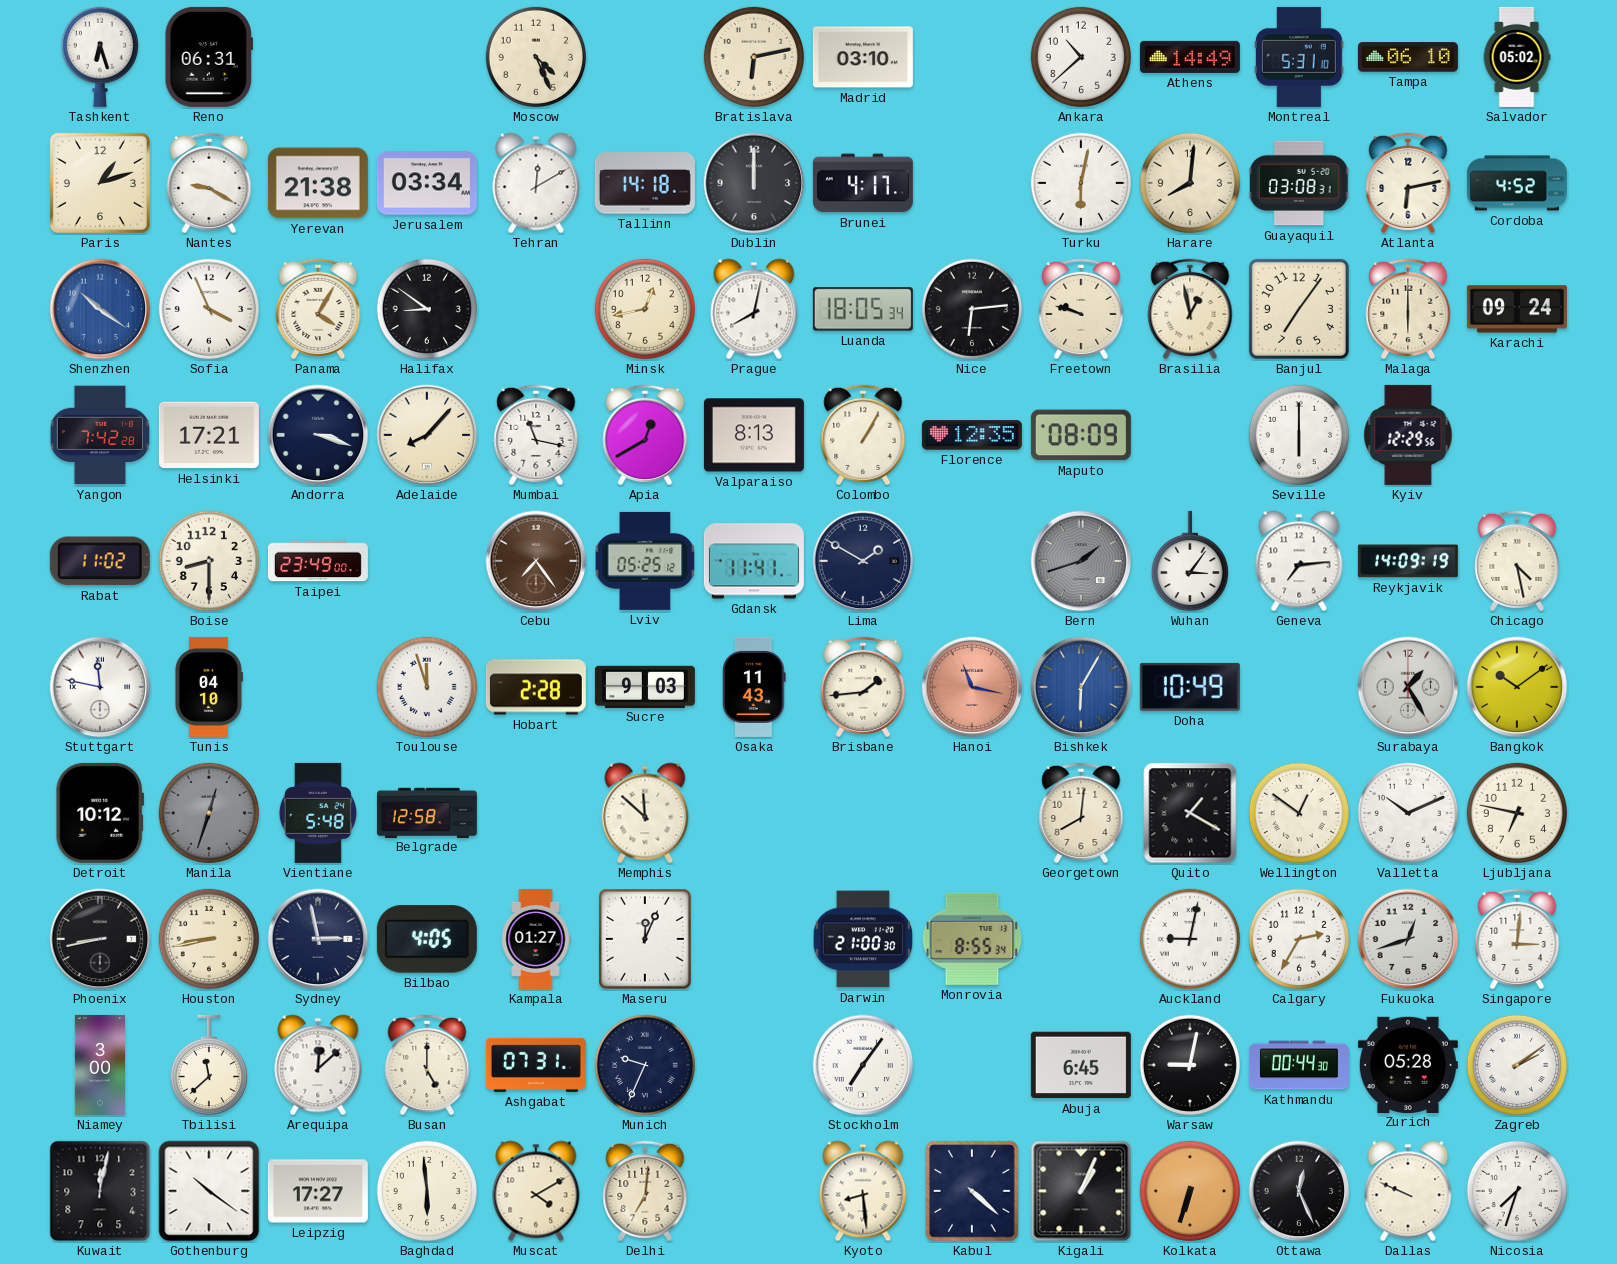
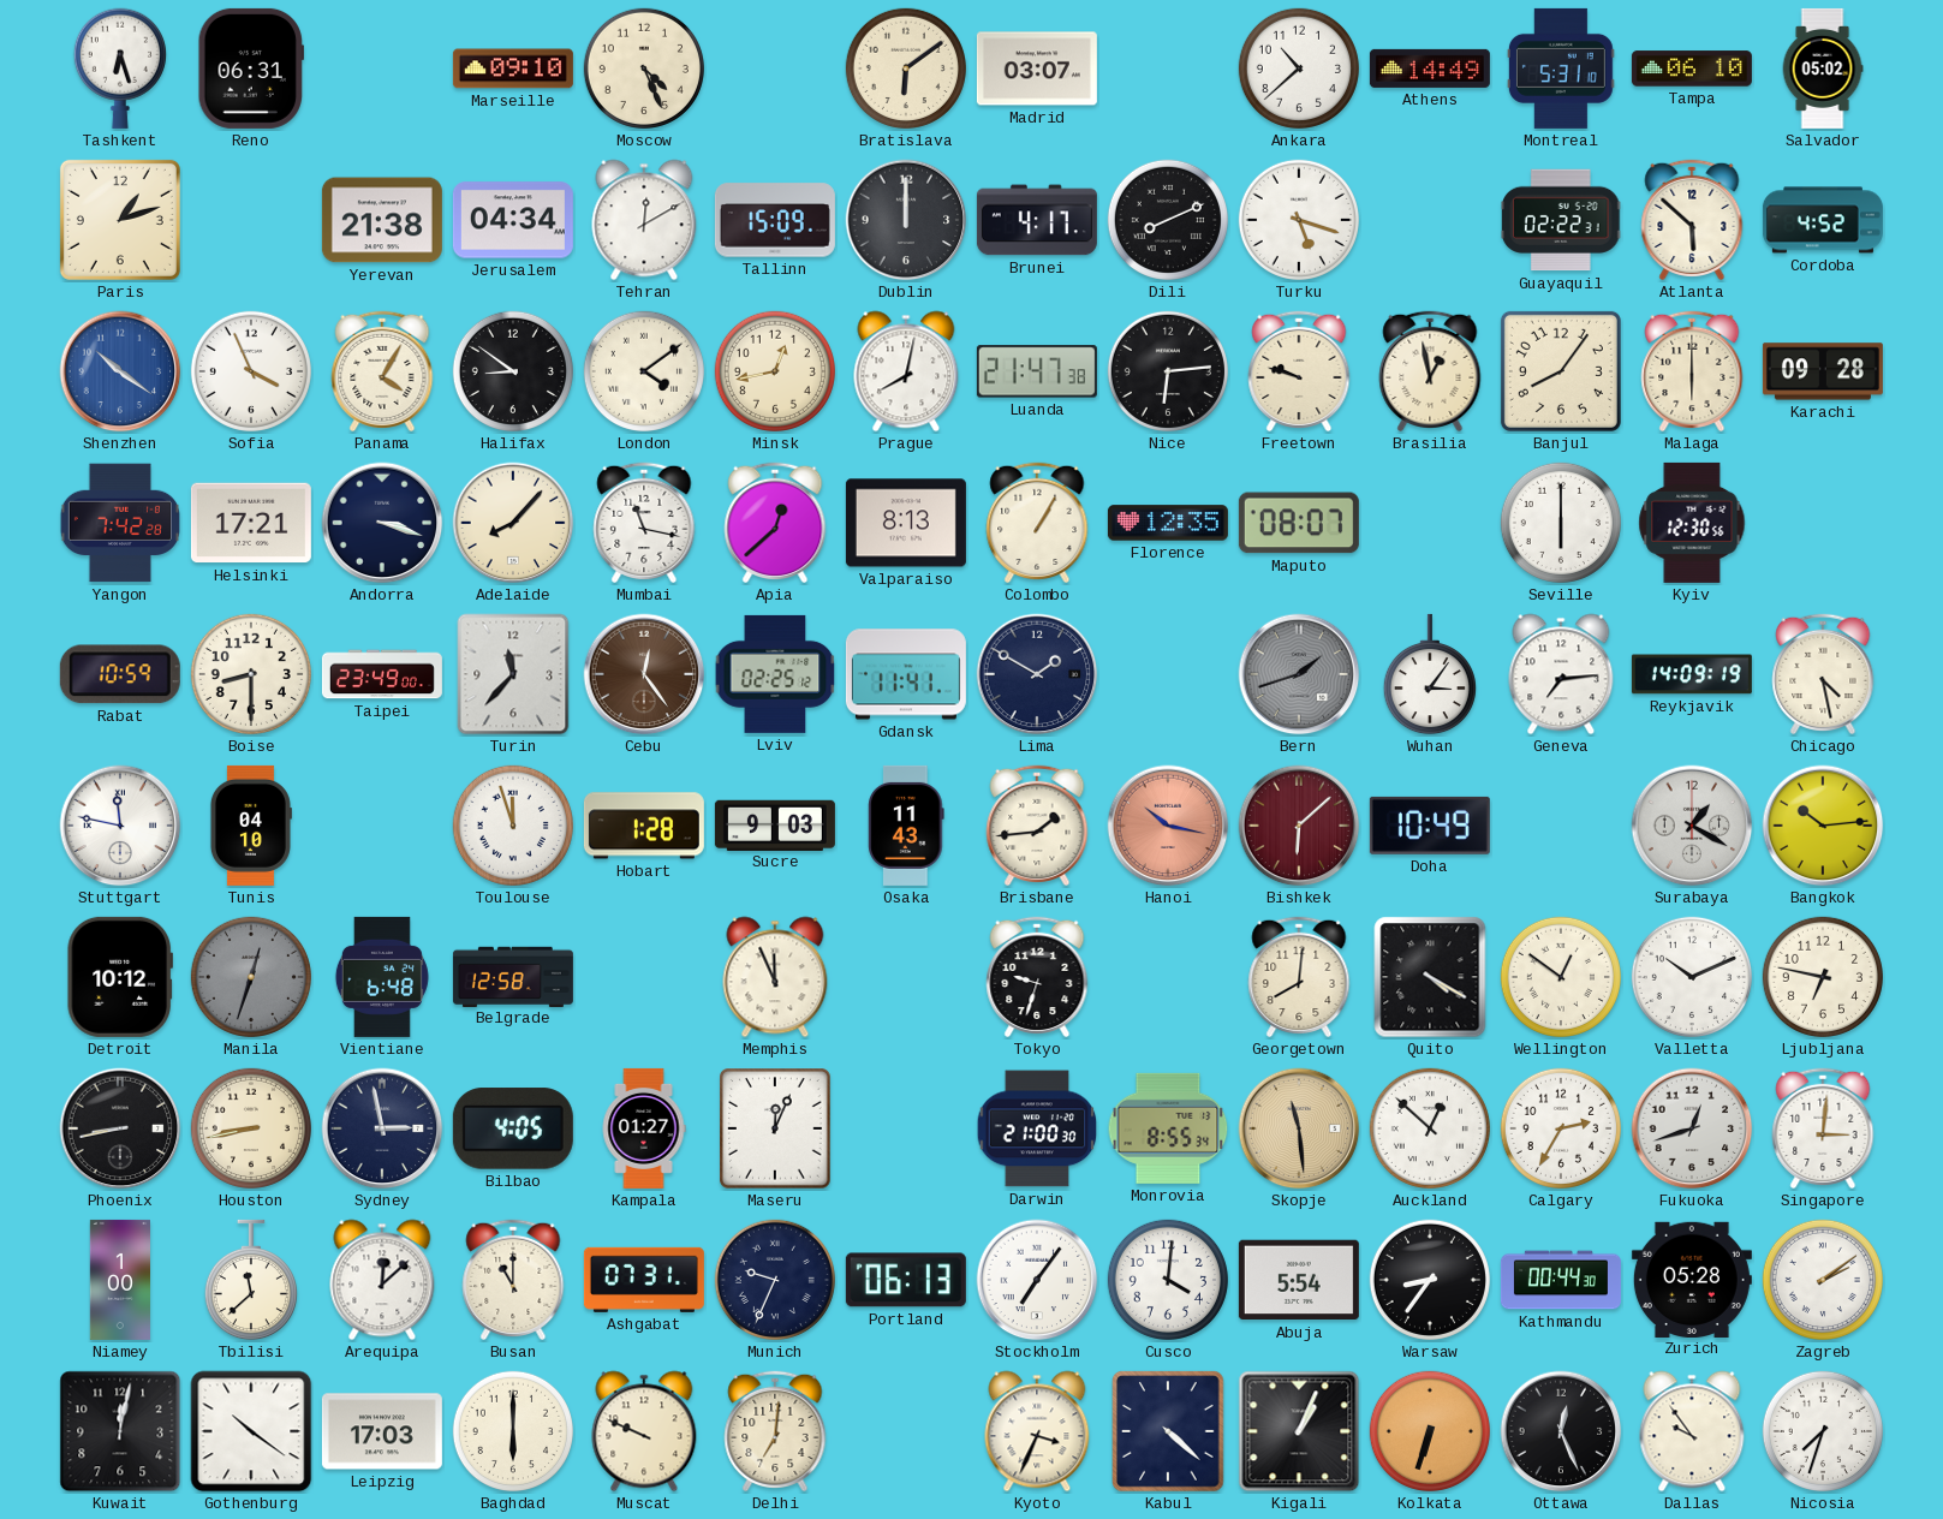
Marseille: none -> 09:10
Bratislava: 6:13 -> 6:09
Madrid: 03:10 -> 03:07
Nantes: 9:20 -> none
Jerusalem: 03:34 -> 04:34
Tallinn: 14:18 -> 15:09
Dili: none -> 8:11
Turku: 6:02 -> 5:18
Harare: 8:01 -> none
Guayaquil: 03:08 -> 02:22
Atlanta: 6:13 -> 5:52
London: none -> 4:09
Luanda: 18:05 -> 21:47
Banjul: 7:06 -> 8:06
Karachi: 09:24 -> 09:28
Apia: 12:40 -> 12:38
Maputo: 08:09 -> 08:07
Kyiv: 12:29 -> 12:30
Rabat: 11:02 -> 10:59
Turin: none -> 11:37
Cebu: 7:24 -> 12:24
Lviv: 05:25 -> 02:25
Hobart: 2:28 -> 1:28
Hanoi: 11:17 -> 10:17
Bishkek: 6:05 -> 6:08
Bishkek dial: blue -> burgundy
Surabaya: 1:25 -> 1:20
Bangkok: 10:09 -> 10:14
Vientiane: 5:48 -> 6:48
Memphis: 11:52 -> 11:56
Tokyo: none -> 9:33
Quito: 1:20 -> 4:20
Skopje: none -> 11:29
Auckland: 9:02 -> 12:52
Niamey: 3:00 -> 1:00
Busan: 5:00 -> 11:00
Portland: none -> 06:13
Cusco: none -> 4:01
Abuja: 6:45 -> 5:54
Warsaw: 9:02 -> 8:36
Leipzig: 17:27 -> 17:03
Baghdad: 5:59 -> 6:00
Muscat: 4:10 -> 9:49
Kyoto: 8:29 -> 3:34
Dallas: 9:49 -> 9:54
